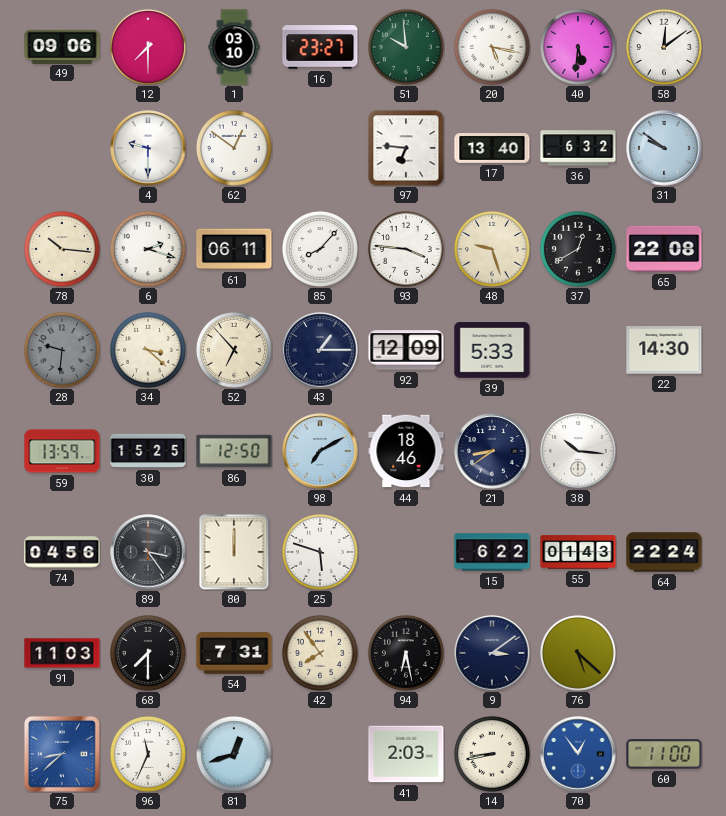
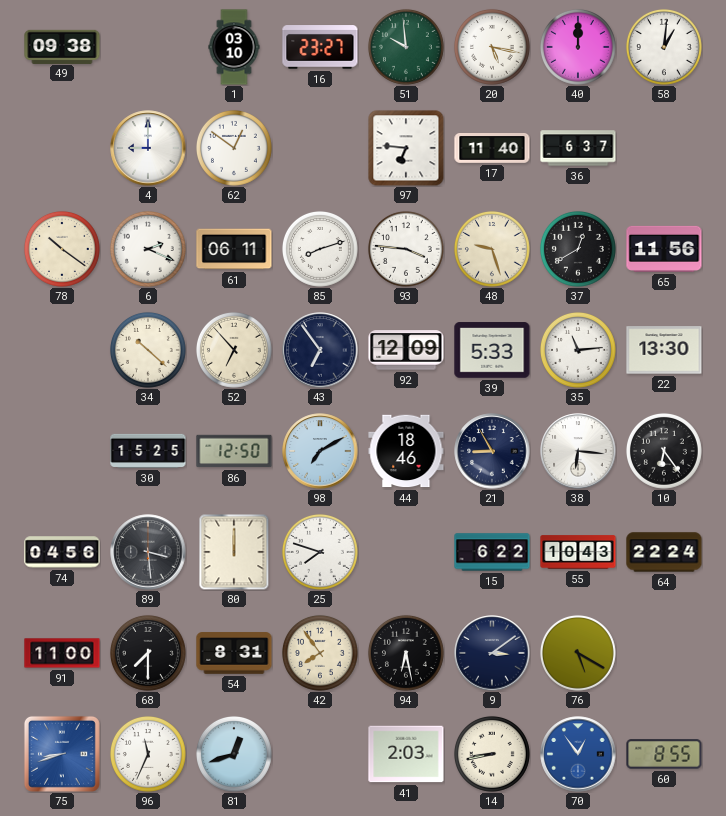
49: 09:06 -> 09:38
12: 7:30 -> none
40: 5:31 -> 12:00
58: 12:09 -> 1:01
4: 9:30 -> 9:00
17: 13:40 -> 11:40
36: 6:32 -> 6:37
31: 9:51 -> none
78: 10:16 -> 10:21
6: 2:18 -> 2:19
85: 8:07 -> 8:12
65: 22:08 -> 11:56
28: 9:31 -> none
34: 3:22 -> 10:22
43: 1:15 -> 6:54
35: none -> 11:14
22: 14:30 -> 13:30
59: 13:59 -> none
21: 8:39 -> 8:55
38: 10:16 -> 6:16
10: none -> 6:24
89: 3:24 -> 3:29
25: 5:48 -> 7:48
55: 01:43 -> 10:43
91: 11:03 -> 11:00
54: 7:31 -> 8:31
76: 5:22 -> 5:20
75: 8:38 -> 8:42
60: 11:00 -> 8:55
